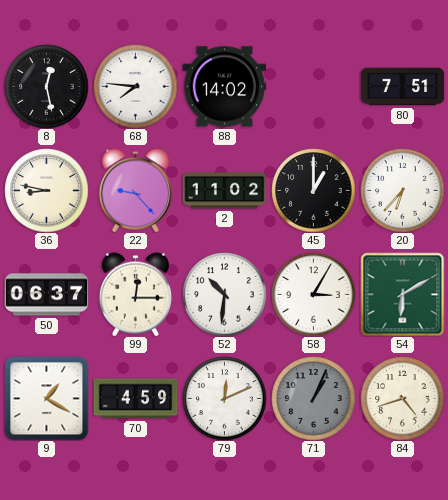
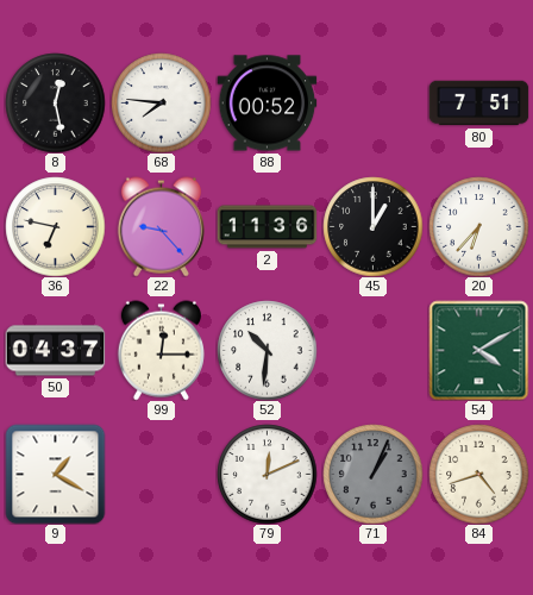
88: 14:02 -> 00:52
36: 8:47 -> 6:47
2: 11:02 -> 11:36
50: 06:37 -> 04:37
58: 3:05 -> none
54: 6:10 -> 4:10
70: 4:59 -> none
